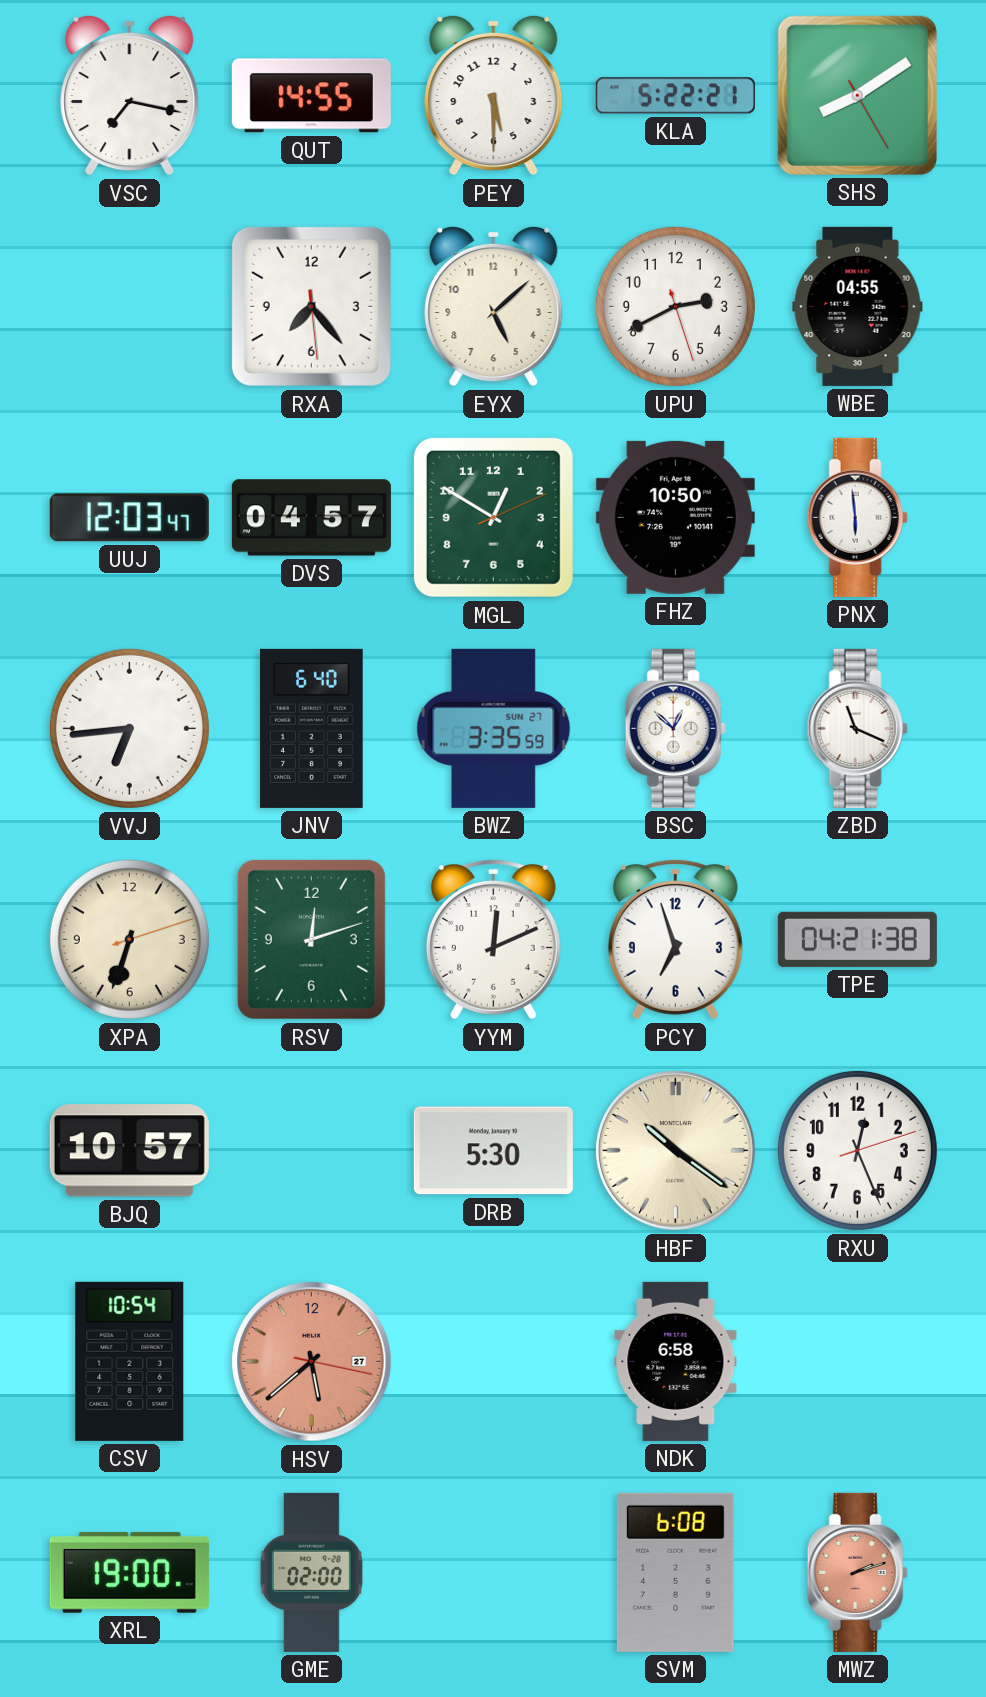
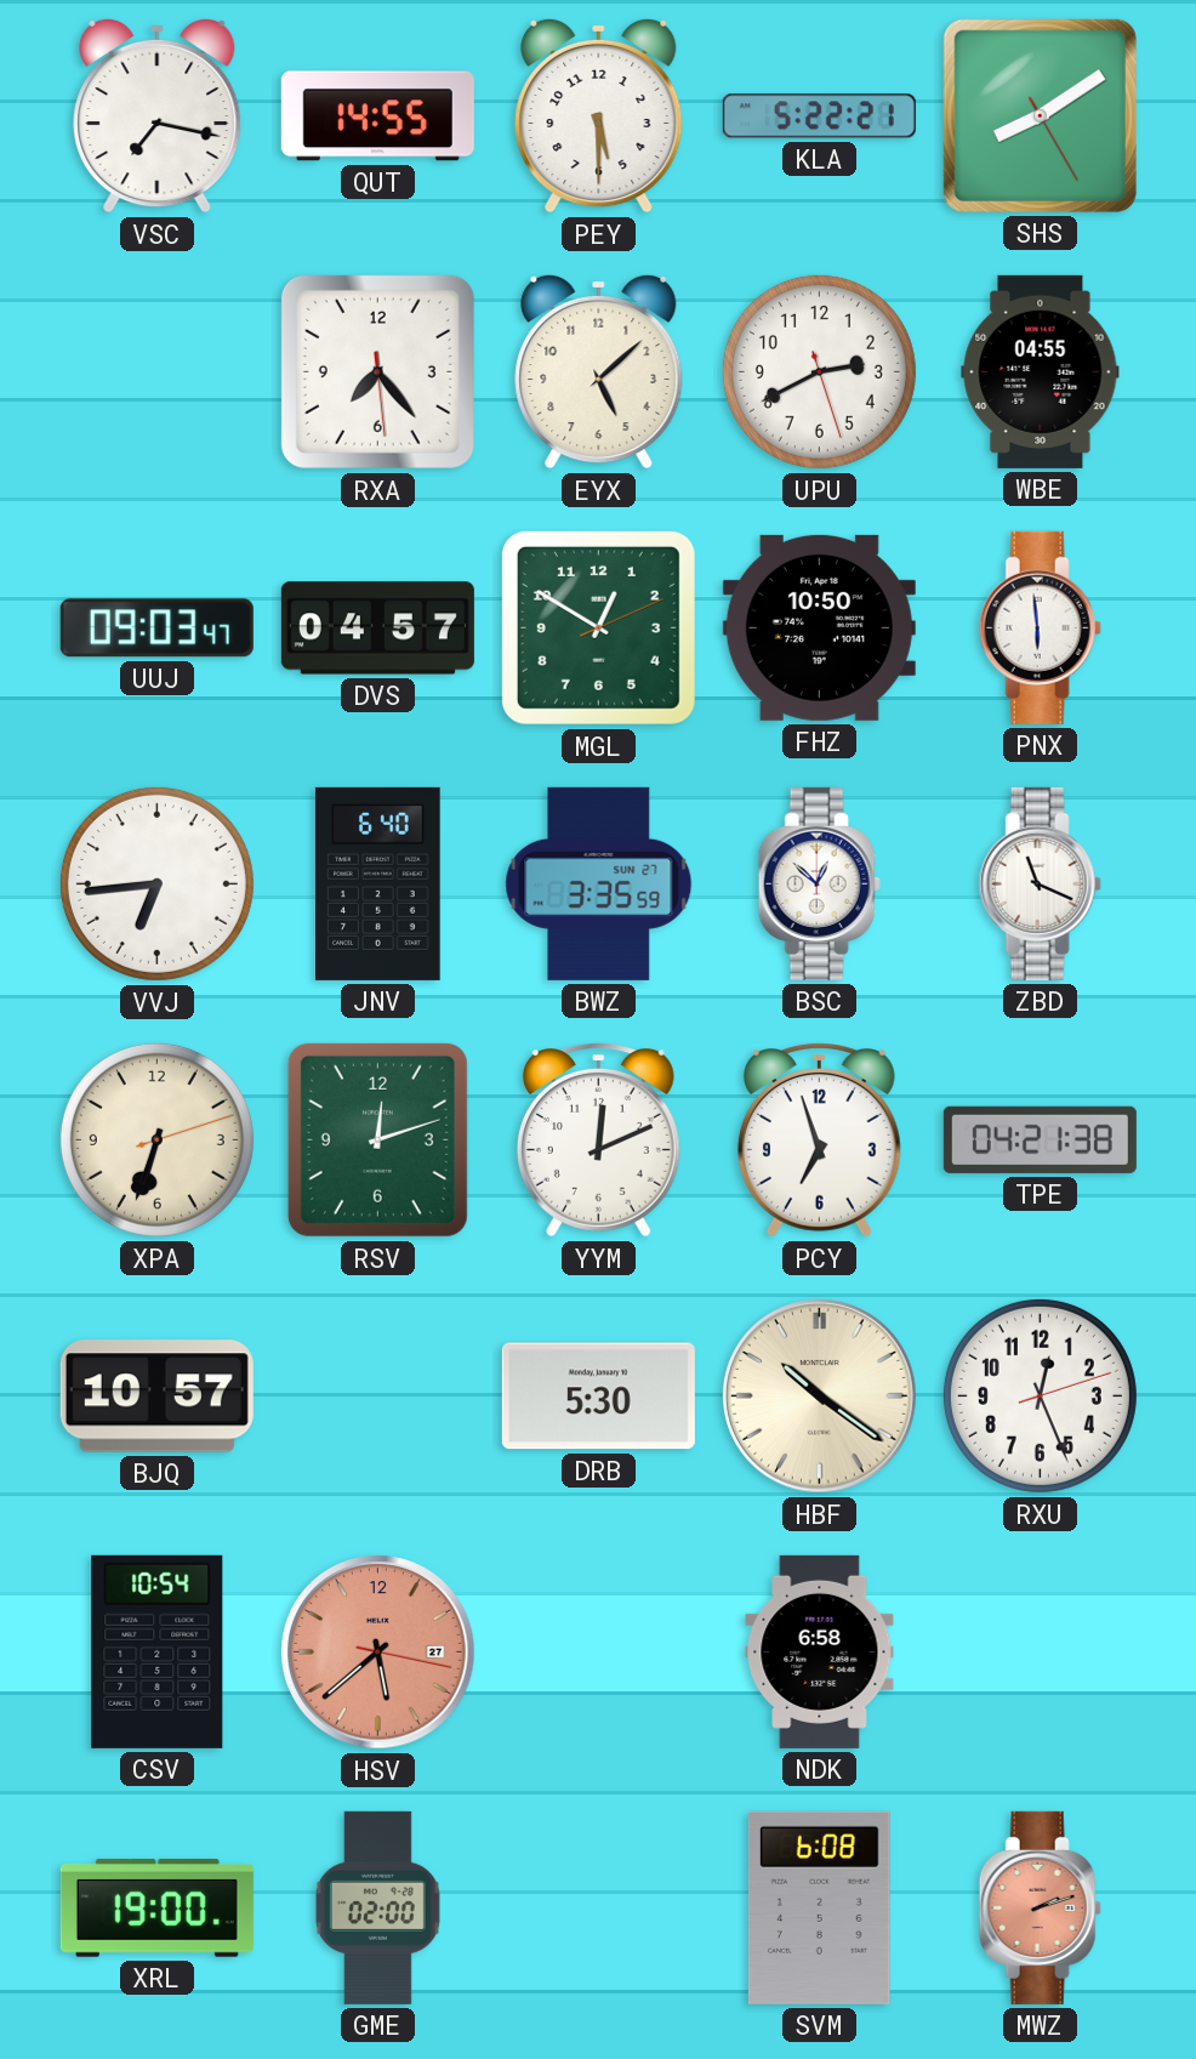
UUJ: 12:03 -> 09:03
